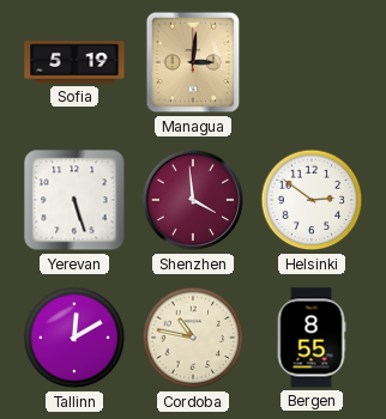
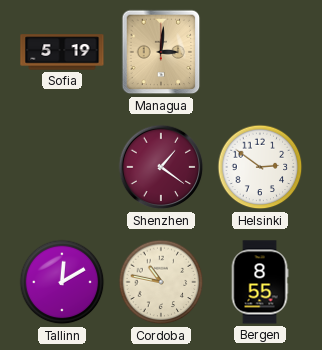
Yerevan: 5:27 -> none
Shenzhen: 3:59 -> 1:21
